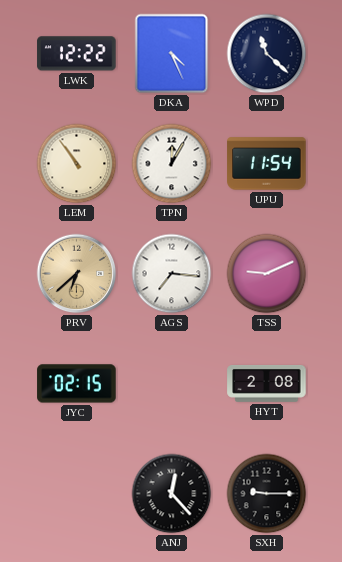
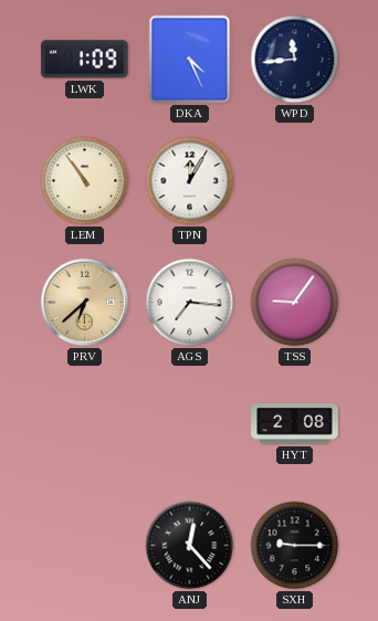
LWK: 12:22 -> 1:09
WPD: 11:22 -> 11:44
UPU: 11:54 -> none
TSS: 9:11 -> 9:06
JYC: 02:15 -> none
